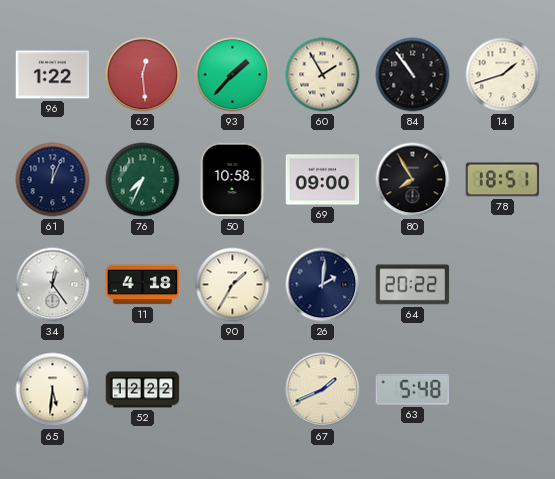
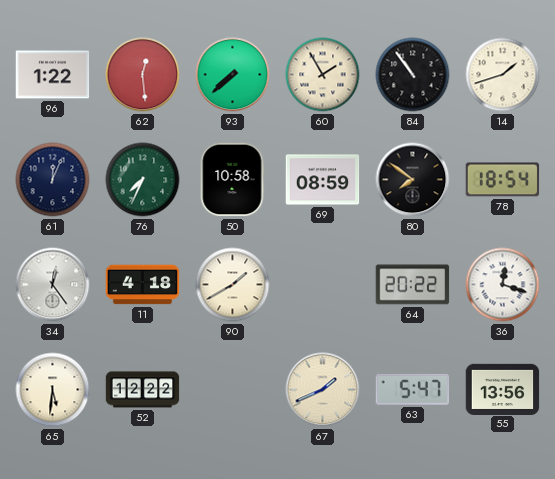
93: 1:37 -> 7:38
69: 09:00 -> 08:59
80: 7:55 -> 7:51
78: 18:51 -> 18:54
90: 1:35 -> 1:40
26: 2:01 -> none
36: none -> 12:18
63: 5:48 -> 5:47
55: none -> 13:56
